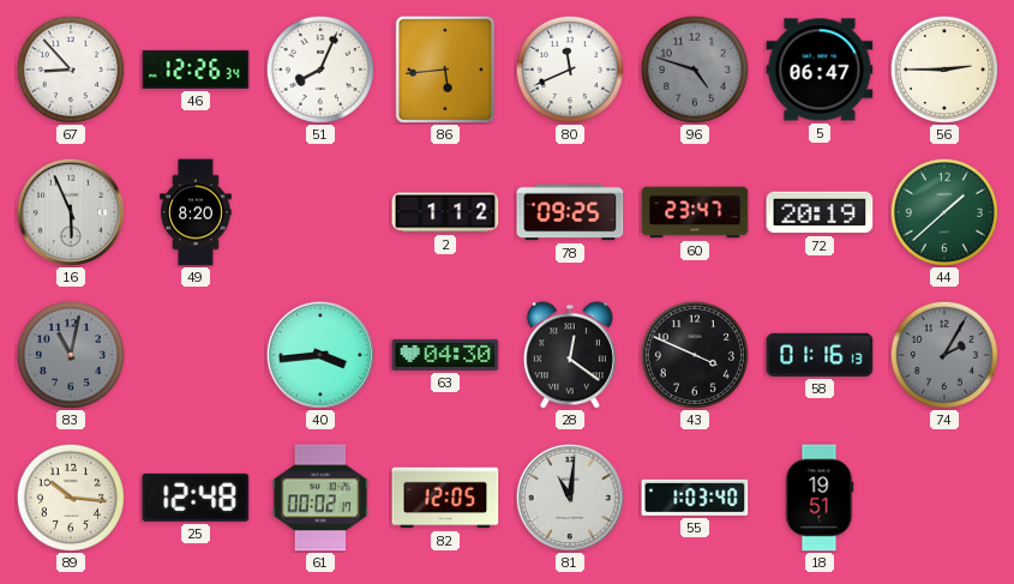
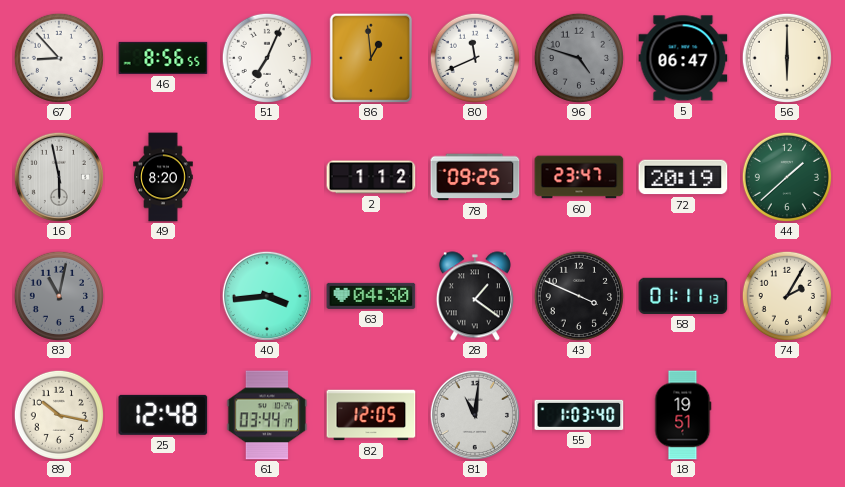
46: 12:26 -> 8:56
51: 8:04 -> 7:04
86: 5:44 -> 12:59
56: 2:45 -> 6:00
16: 5:56 -> 5:58
28: 12:21 -> 1:21
58: 01:16 -> 01:11
74 dial: grey -> cream
89: 10:16 -> 10:17
61: 00:02 -> 03:44
